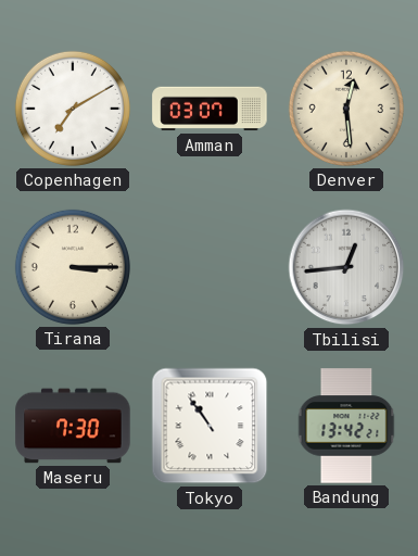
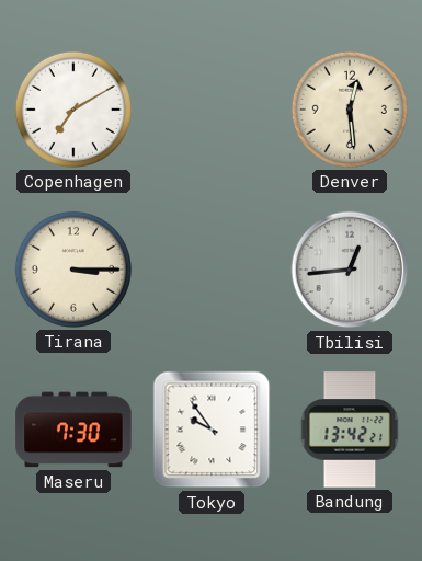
Amman: 03:07 -> none
Tokyo: 10:54 -> 9:54
